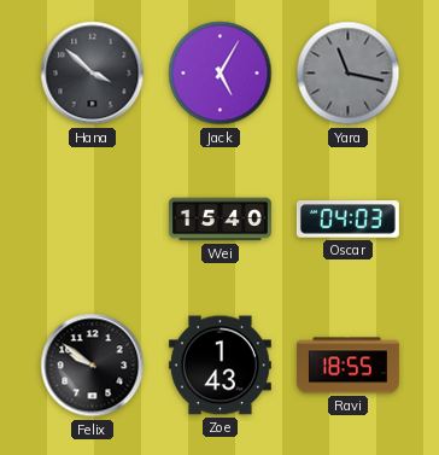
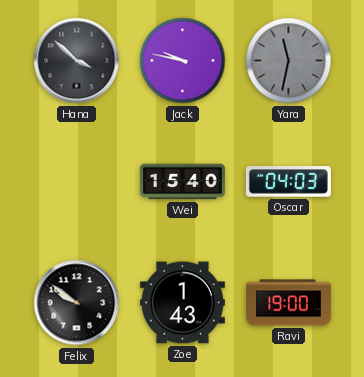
Jack: 5:05 -> 9:47
Yara: 11:17 -> 11:32
Ravi: 18:55 -> 19:00
